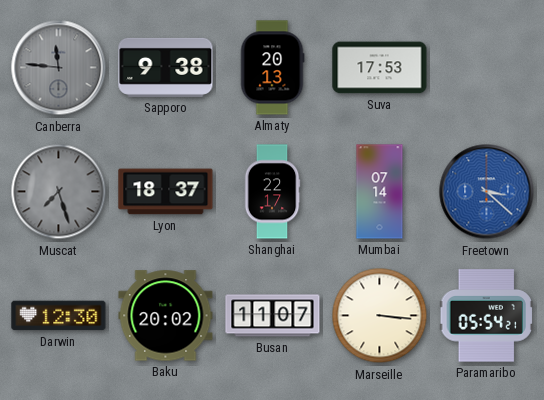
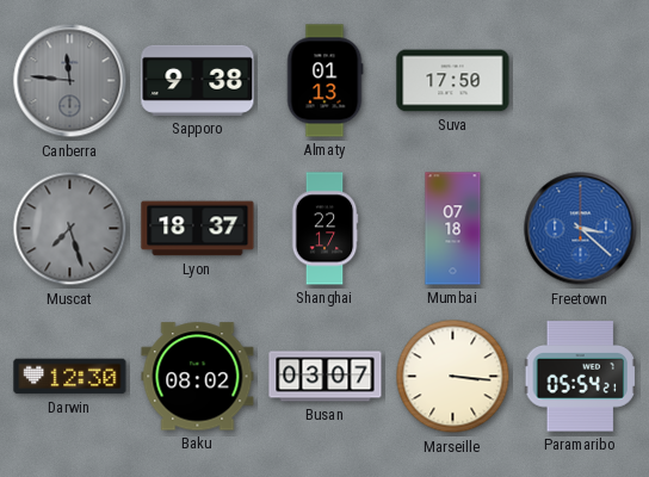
Almaty: 20:13 -> 01:13
Suva: 17:53 -> 17:50
Mumbai: 07:14 -> 07:18
Baku: 20:02 -> 08:02
Busan: 11:07 -> 03:07
